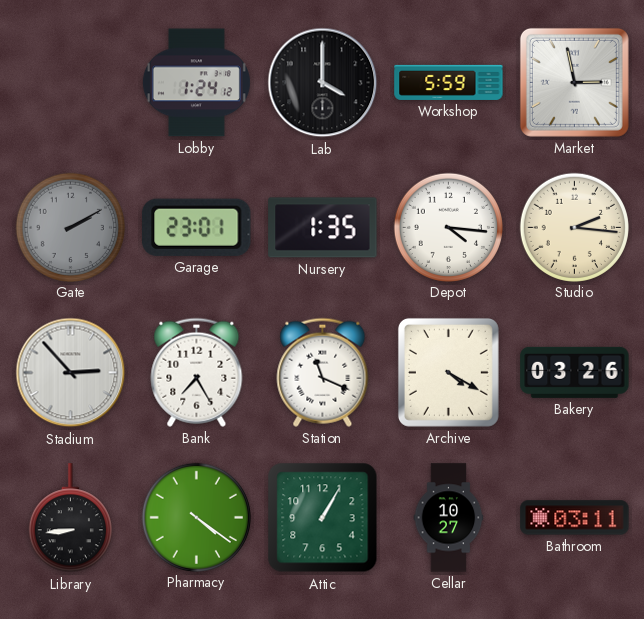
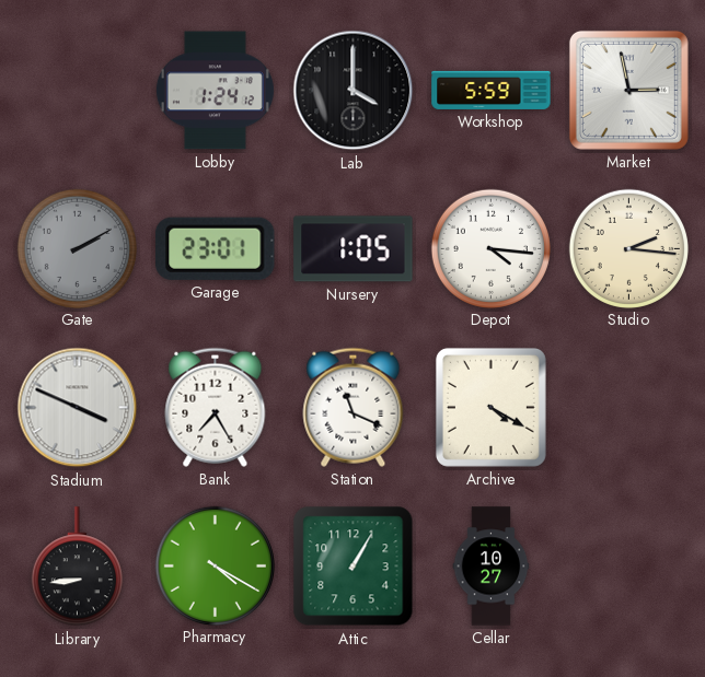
Nursery: 1:35 -> 1:05
Stadium: 2:53 -> 3:49
Bakery: 03:26 -> none
Pharmacy: 4:21 -> 4:20
Bathroom: 03:11 -> none
